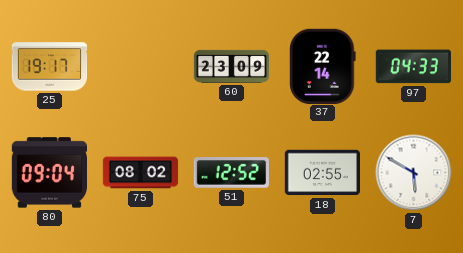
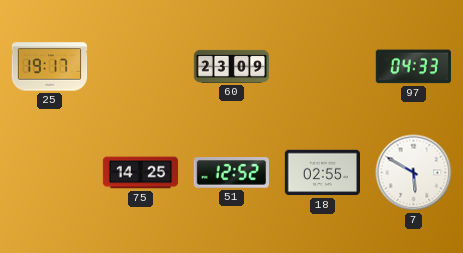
37: 22:14 -> none
80: 09:04 -> none
75: 08:02 -> 14:25
